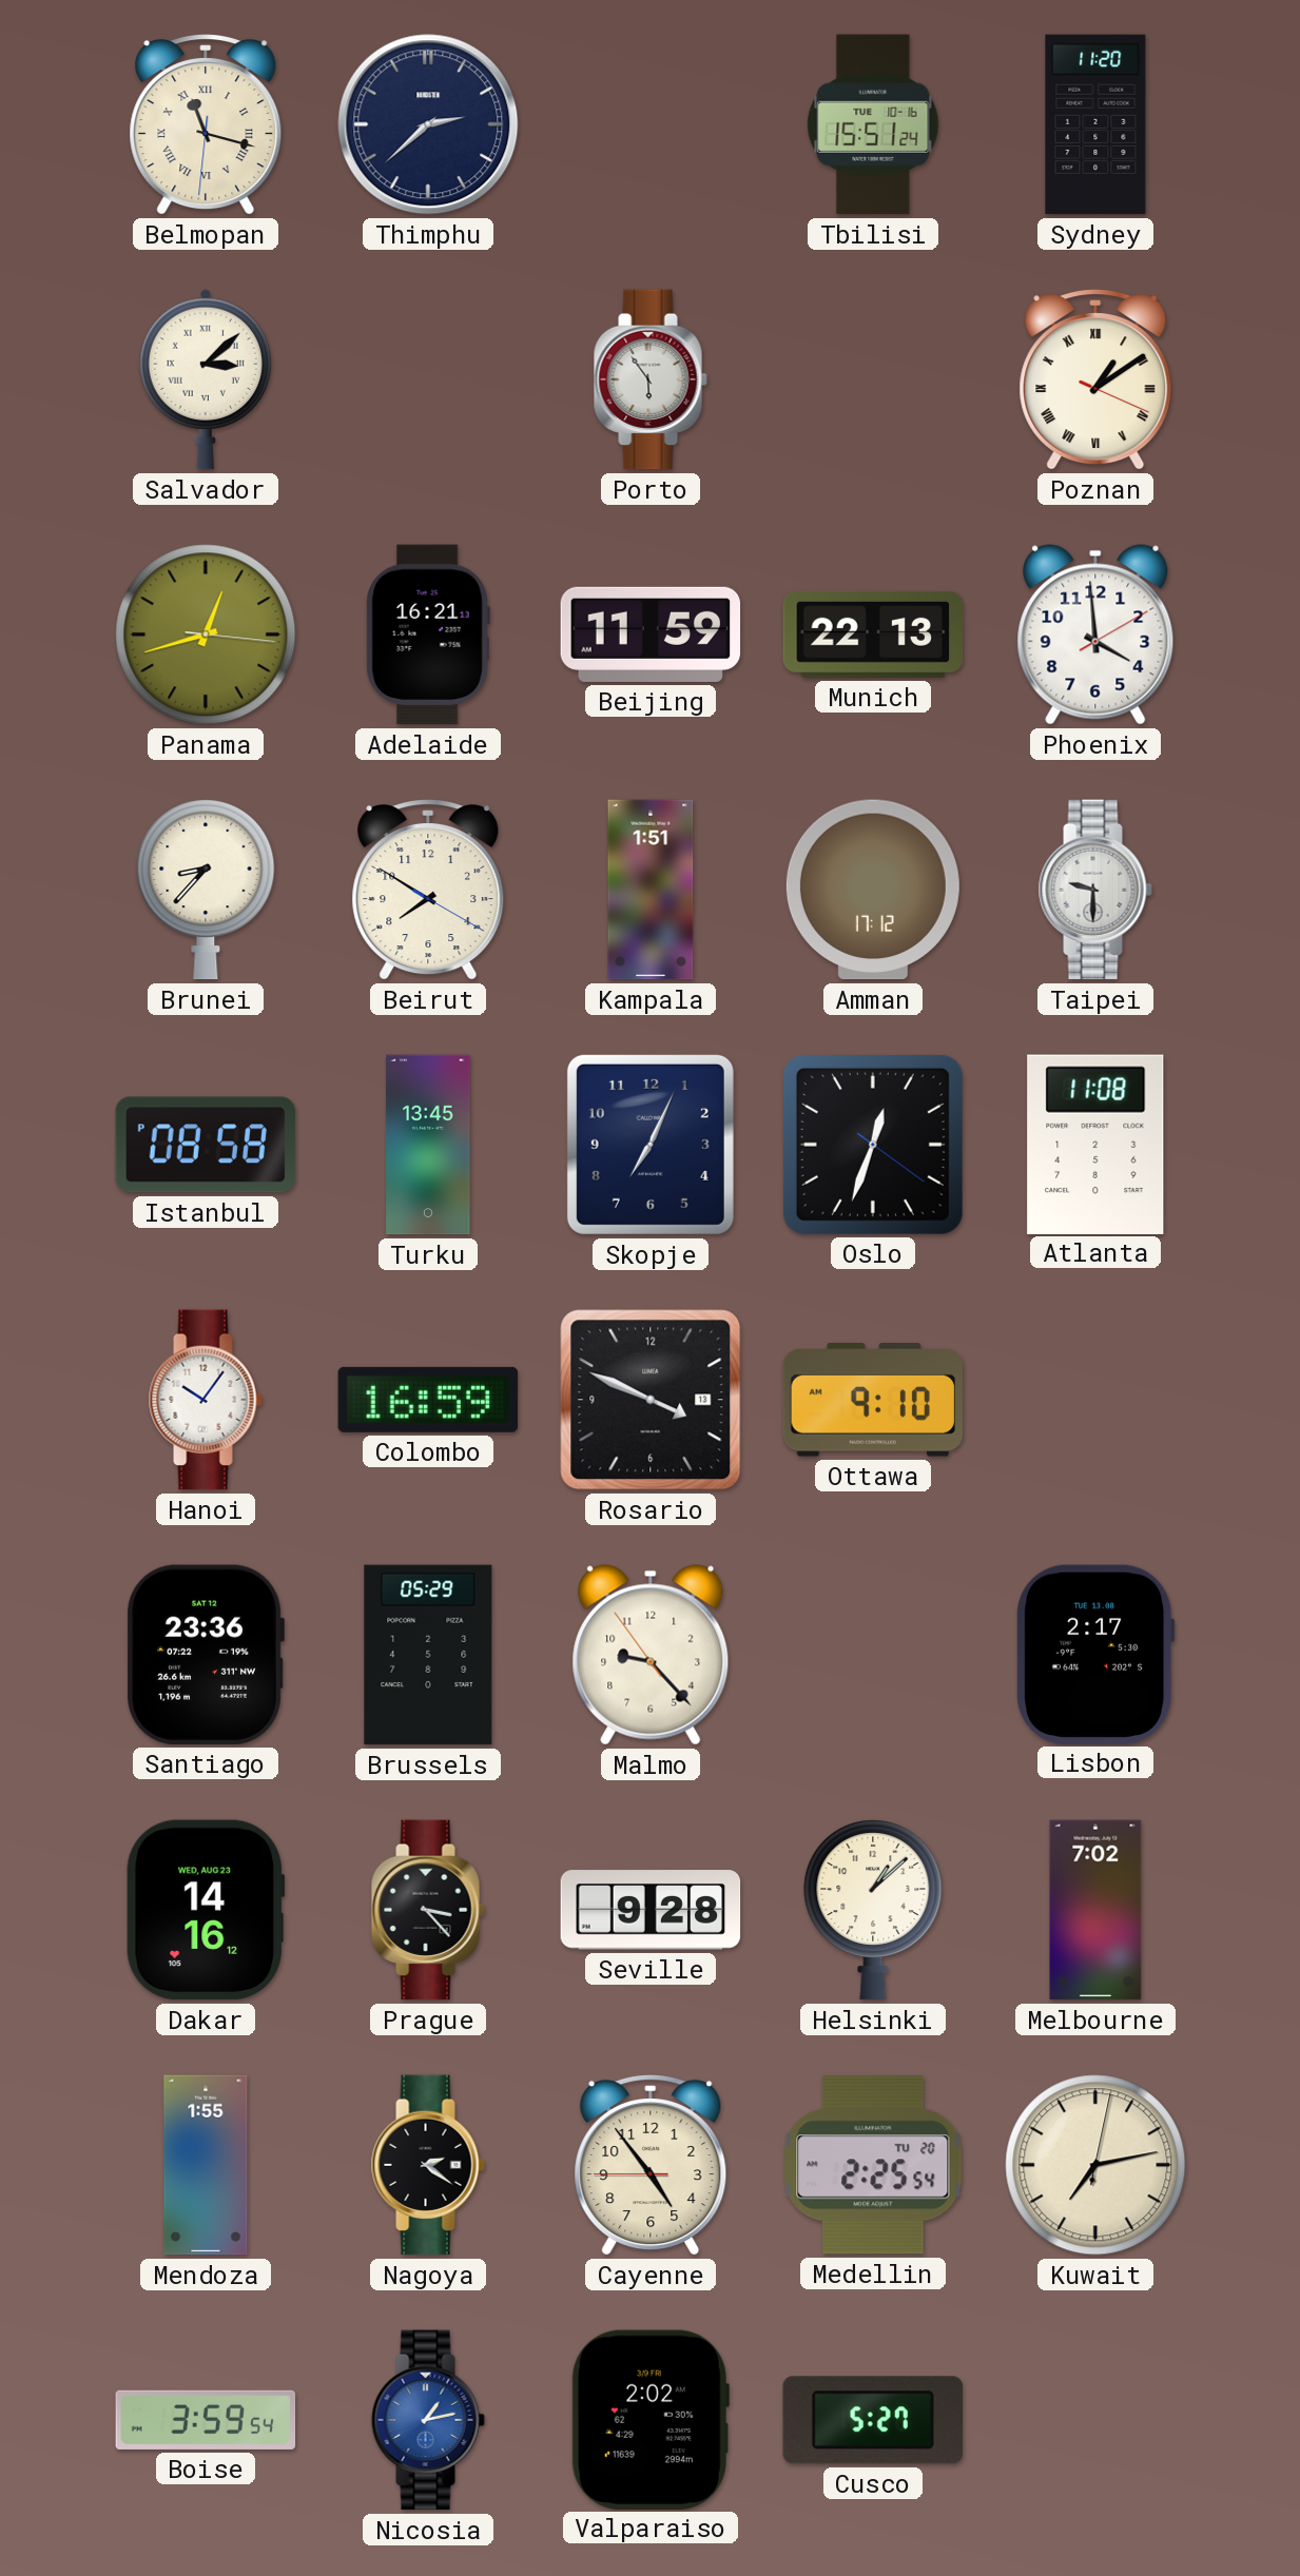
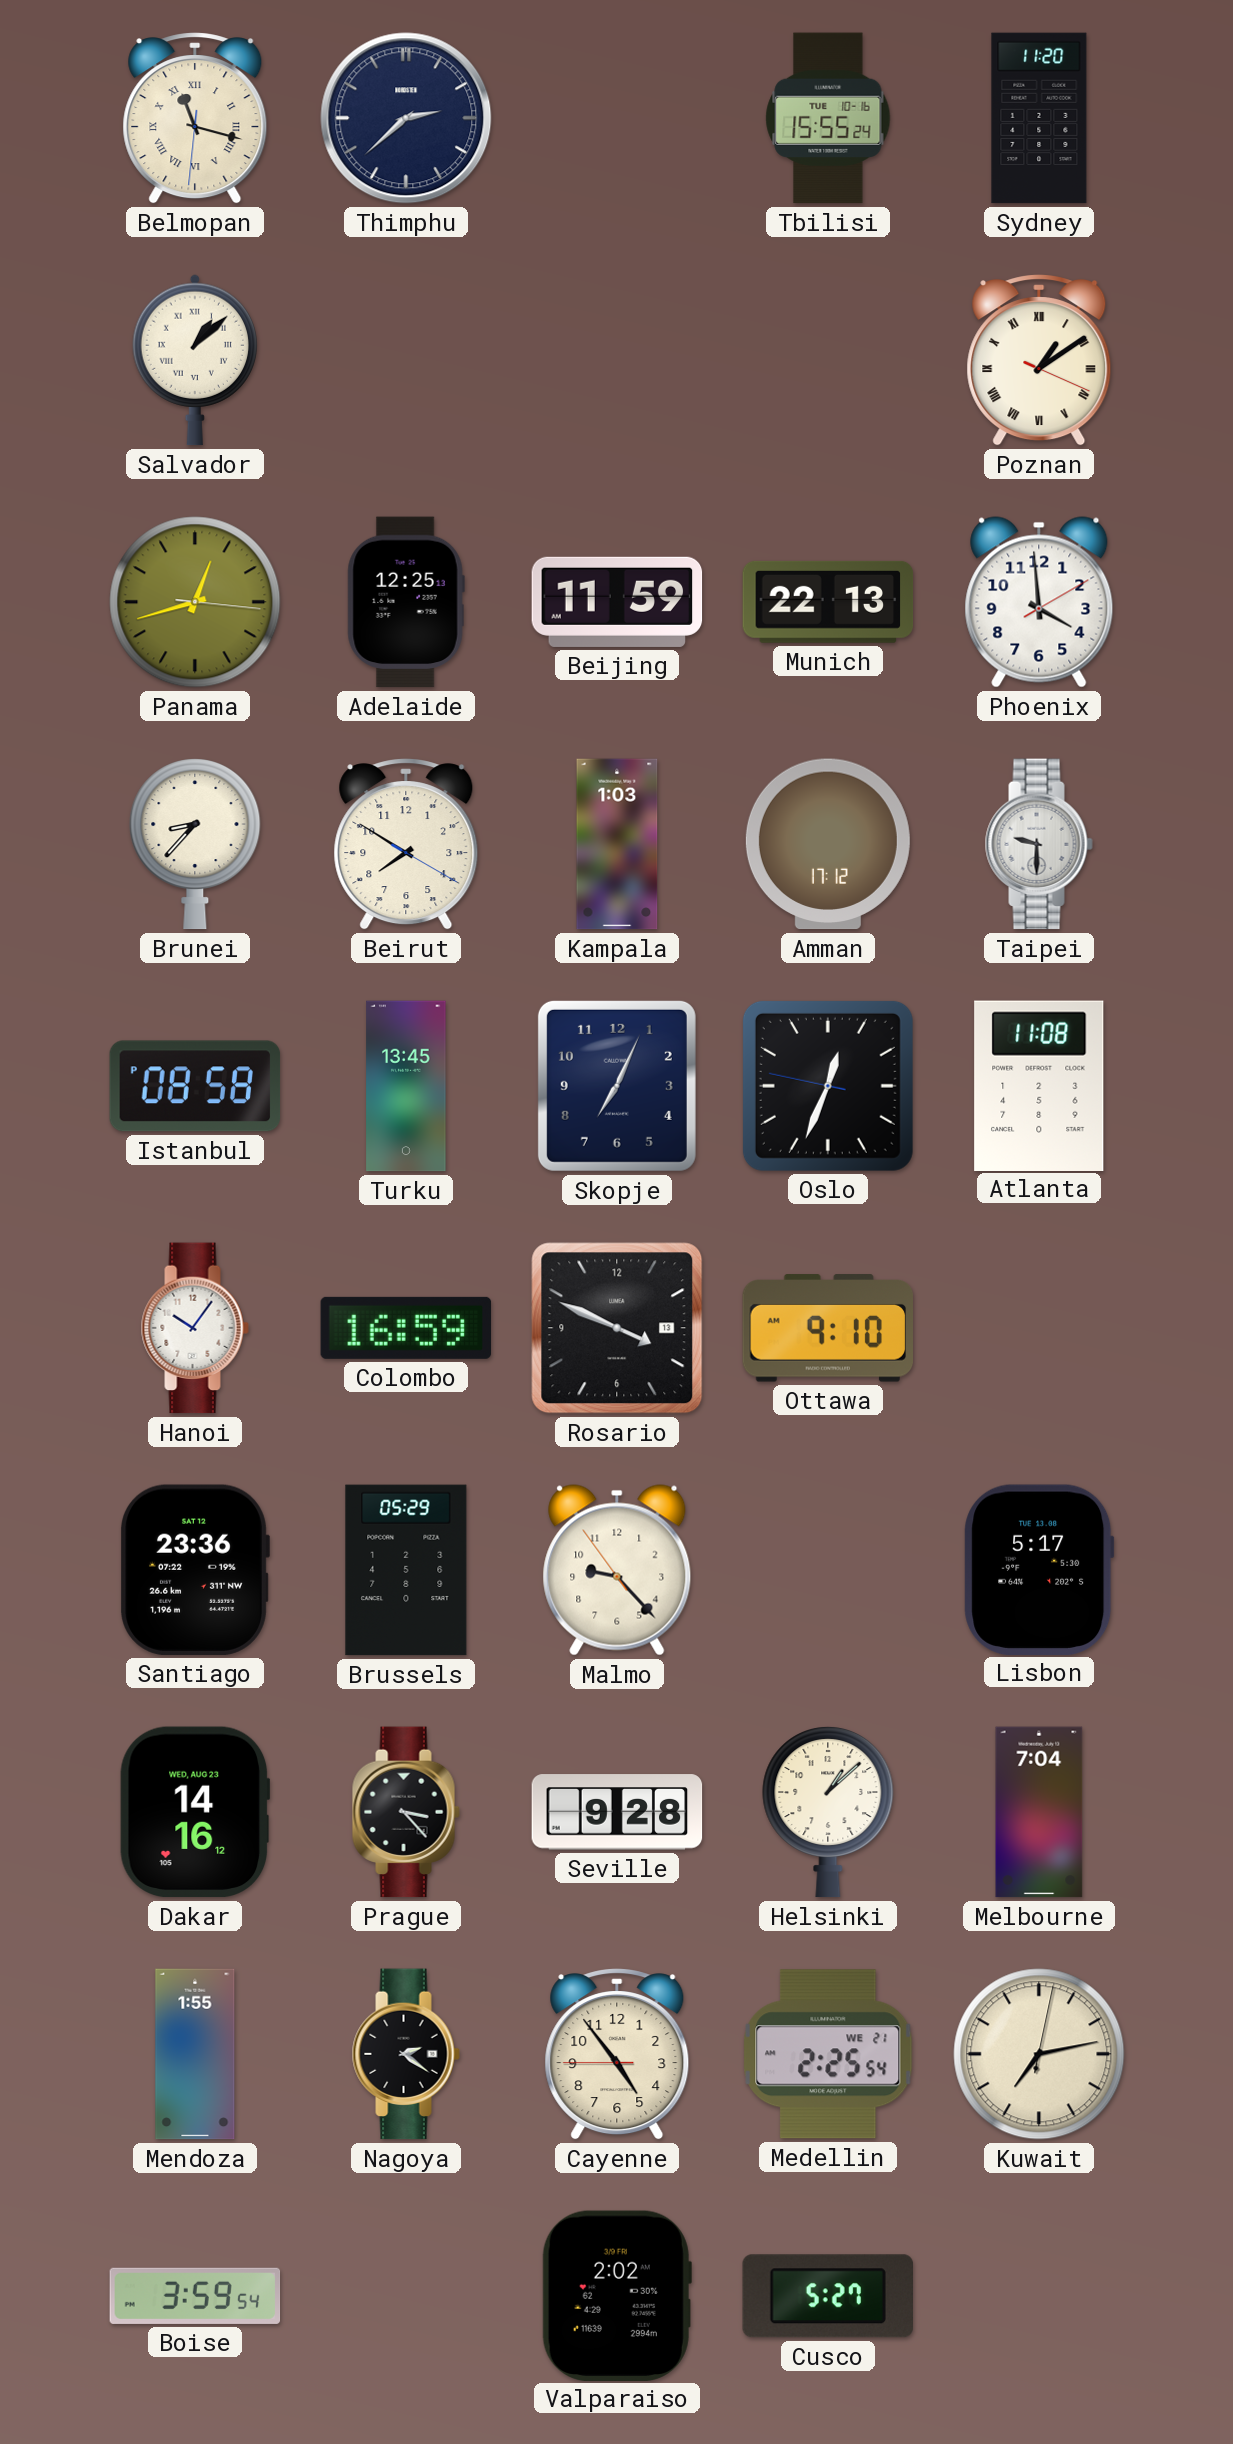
Tbilisi: 15:51 -> 15:55
Salvador: 3:08 -> 1:08
Porto: 5:54 -> none
Adelaide: 16:21 -> 12:25
Kampala: 1:51 -> 1:03
Oslo: 12:33:21 -> 12:33:47
Lisbon: 2:17 -> 5:17
Melbourne: 7:02 -> 7:04
Medellin date: TU 20 -> WE 21
Nicosia: 1:13 -> none
